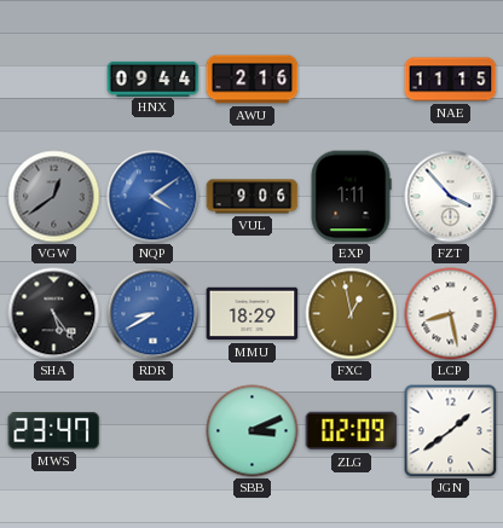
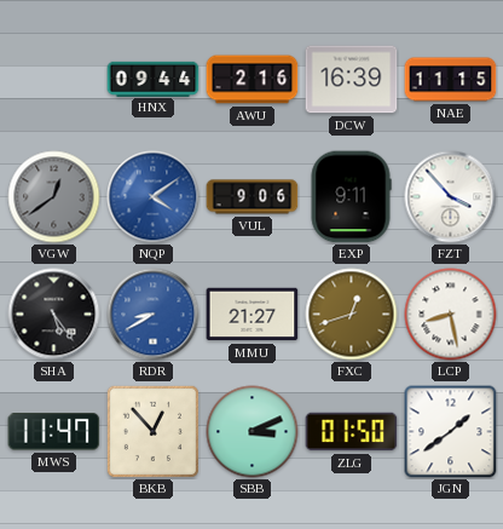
DCW: none -> 16:39
EXP: 1:11 -> 9:11
MMU: 18:29 -> 21:27
FXC: 12:58 -> 12:42
MWS: 23:47 -> 11:47
BKB: none -> 12:53
ZLG: 02:09 -> 01:50
